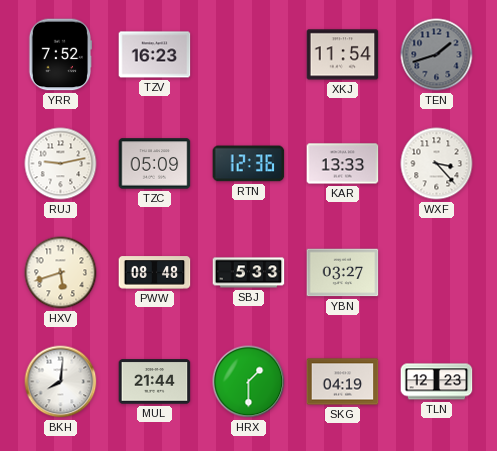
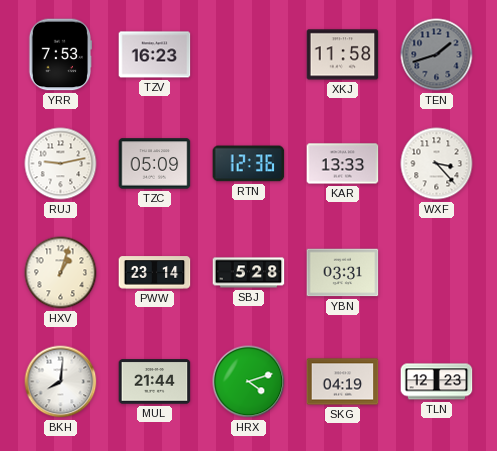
YRR: 7:52 -> 7:53
XKJ: 11:54 -> 11:58
HXV: 5:42 -> 1:03
PWW: 08:48 -> 23:14
SBJ: 5:33 -> 5:28
YBN: 03:27 -> 03:31
HRX: 1:30 -> 4:12
